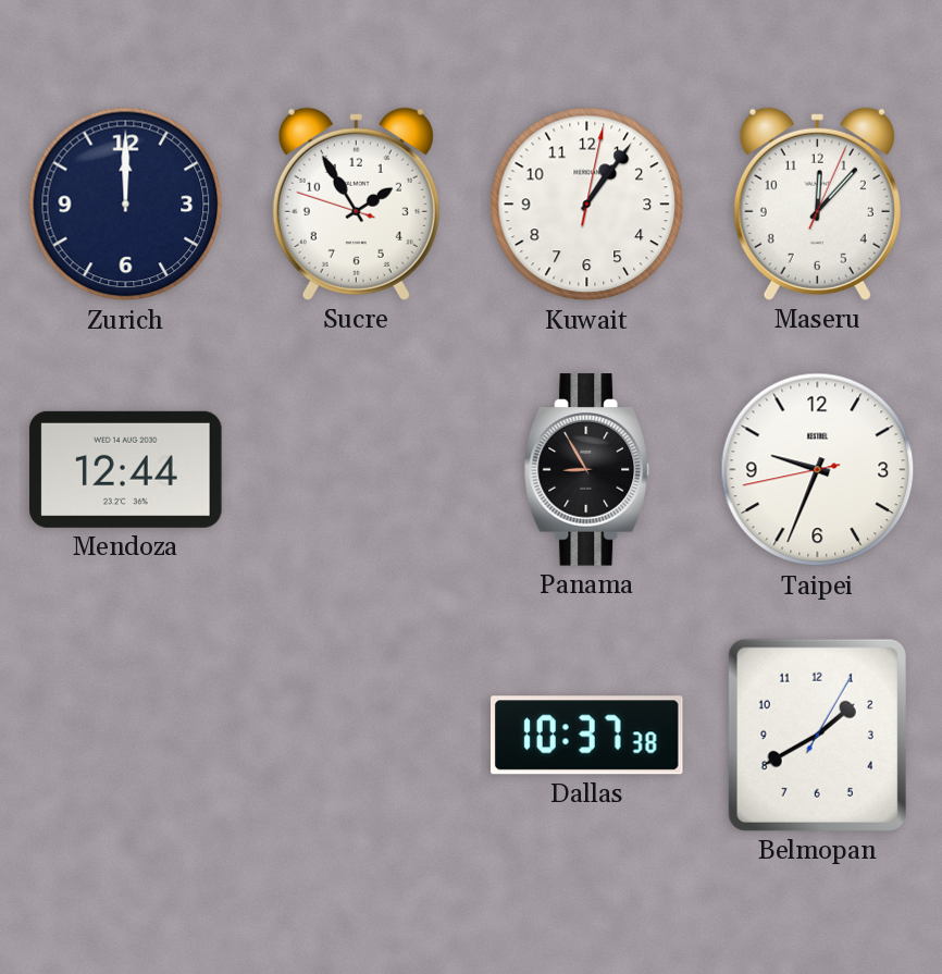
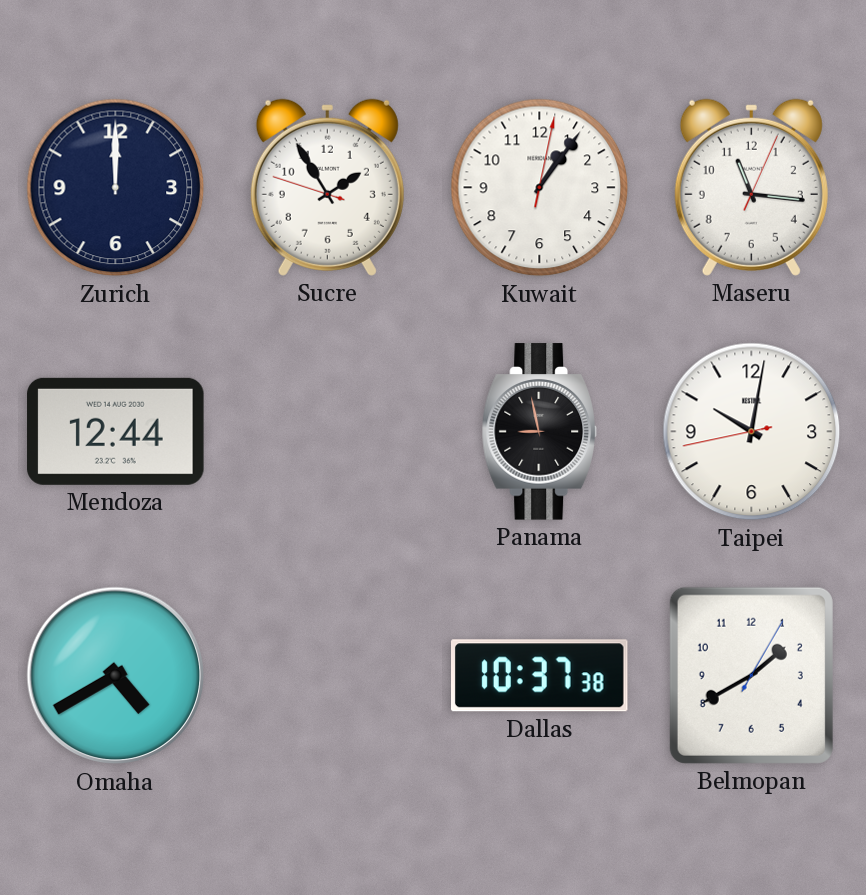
Maseru: 12:07 -> 11:16
Panama: 8:55 -> 8:58
Taipei: 9:33 -> 10:01
Omaha: none -> 4:40
